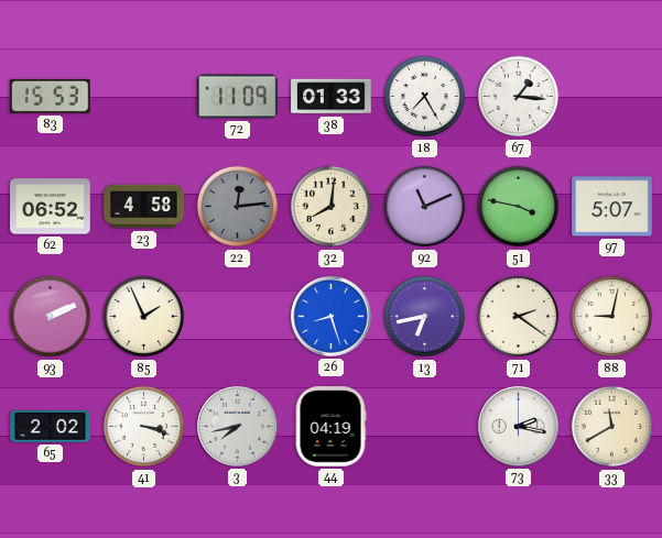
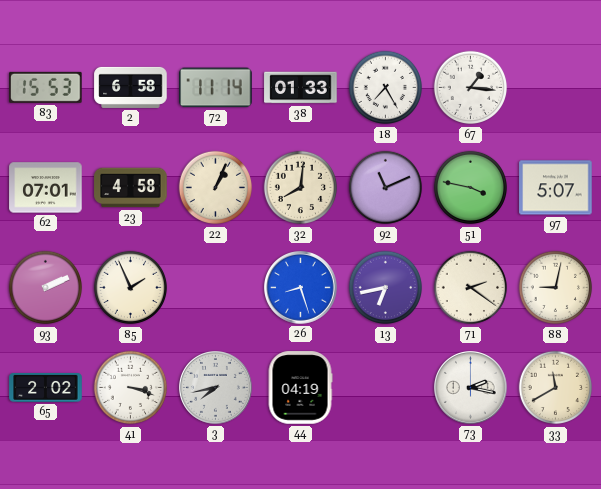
2: none -> 6:58
72: 11:09 -> 11:14
62: 06:52 -> 07:01
22: 12:14 -> 1:04
22 dial: grey -> cream
